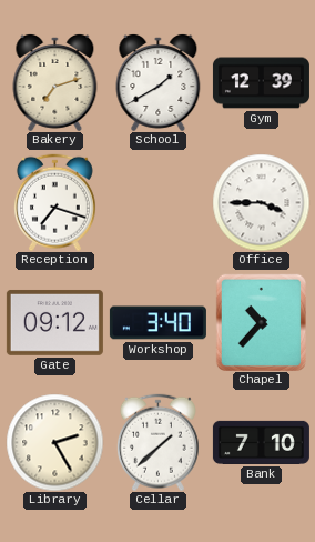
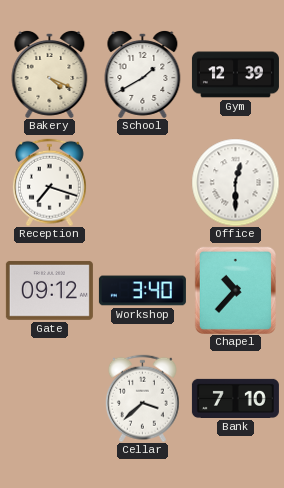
Bakery: 7:12 -> 4:19
Office: 3:45 -> 12:30
Library: 2:25 -> none
Cellar: 1:38 -> 3:38
